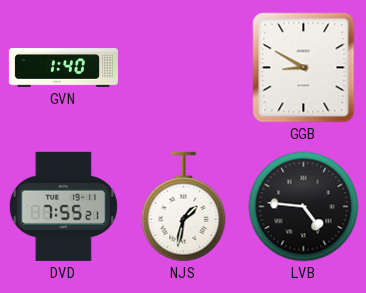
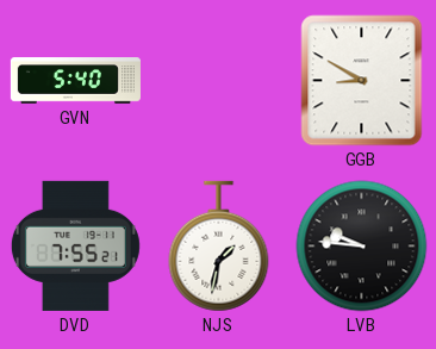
GVN: 1:40 -> 5:40
LVB: 4:46 -> 9:46
